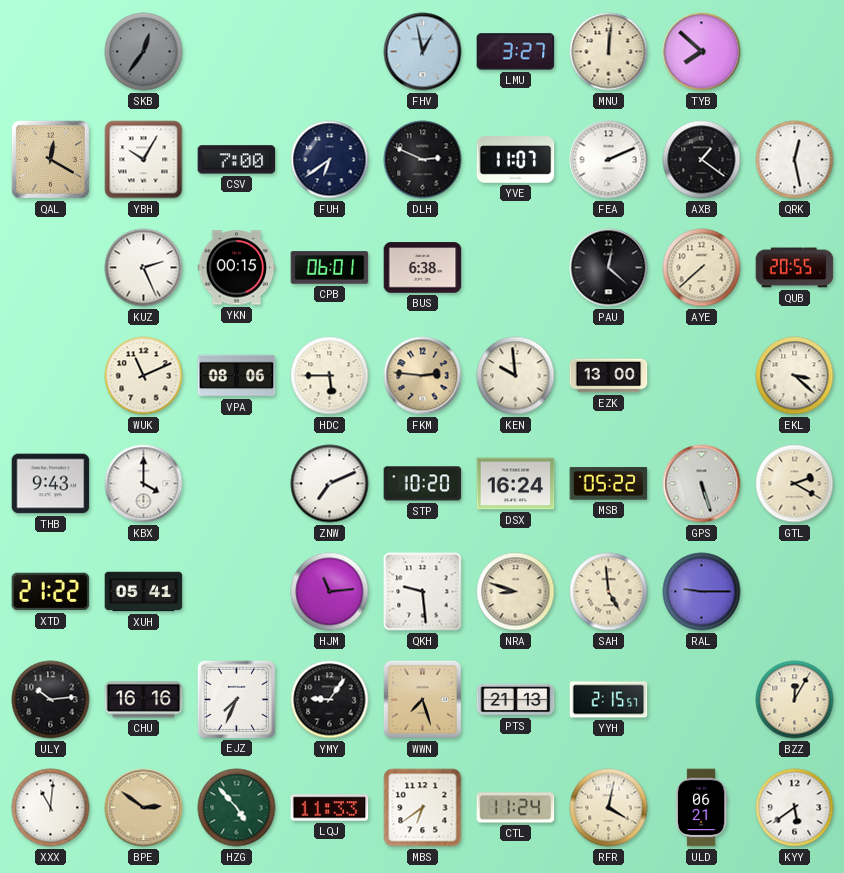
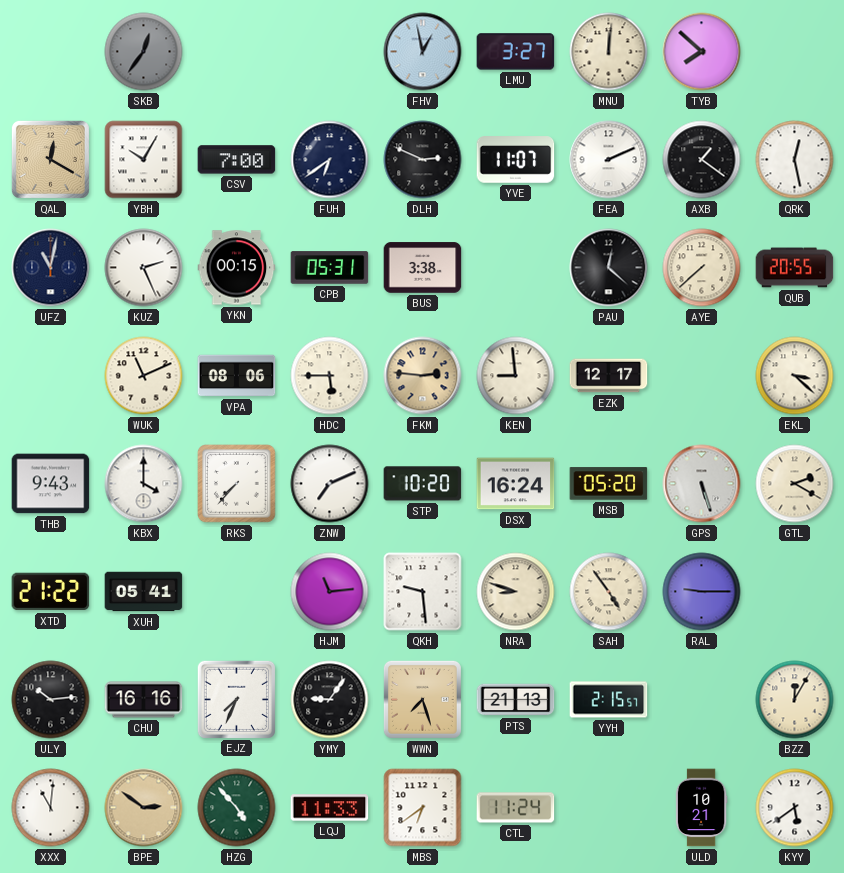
UFZ: none -> 11:02
CPB: 06:01 -> 05:31
BUS: 6:38 -> 3:38
KEN: 9:59 -> 8:59
EZK: 13:00 -> 12:17
RKS: none -> 7:37
MSB: 05:22 -> 05:20
SAH: 4:59 -> 4:54
RFR: 4:02 -> none
ULD: 06:21 -> 10:21
